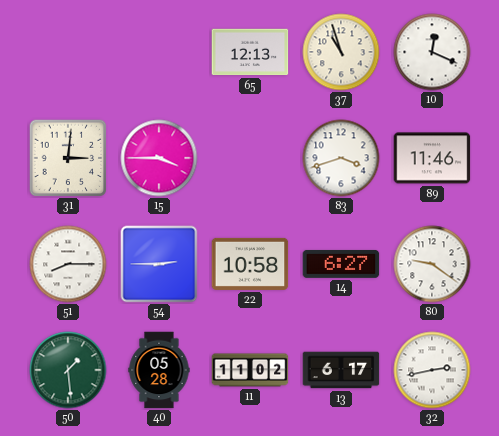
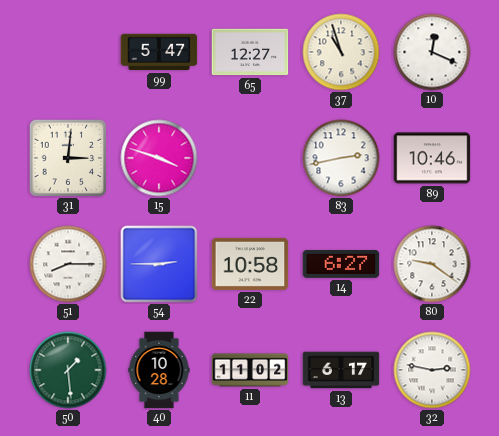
99: none -> 5:47
65: 12:13 -> 12:27
15: 3:45 -> 3:48
83: 3:42 -> 2:43
89: 11:46 -> 10:46
40: 05:28 -> 10:28
32: 2:43 -> 2:47
